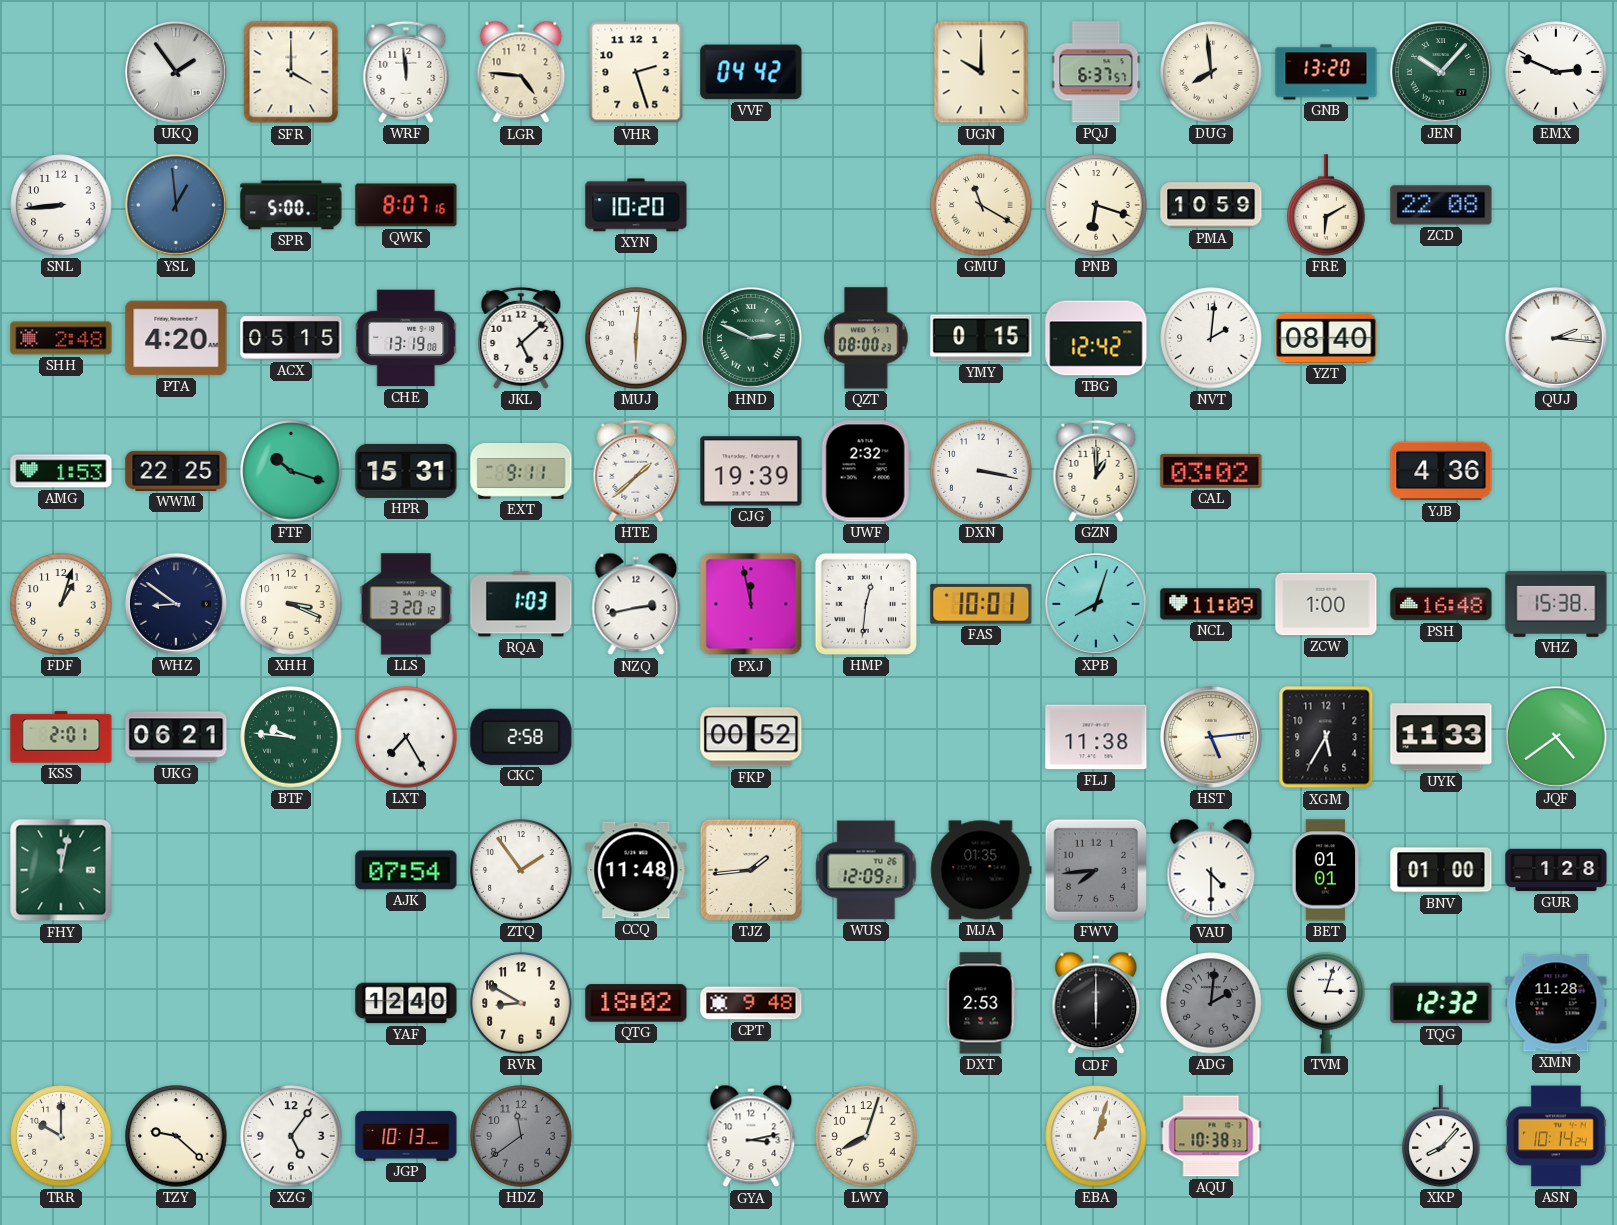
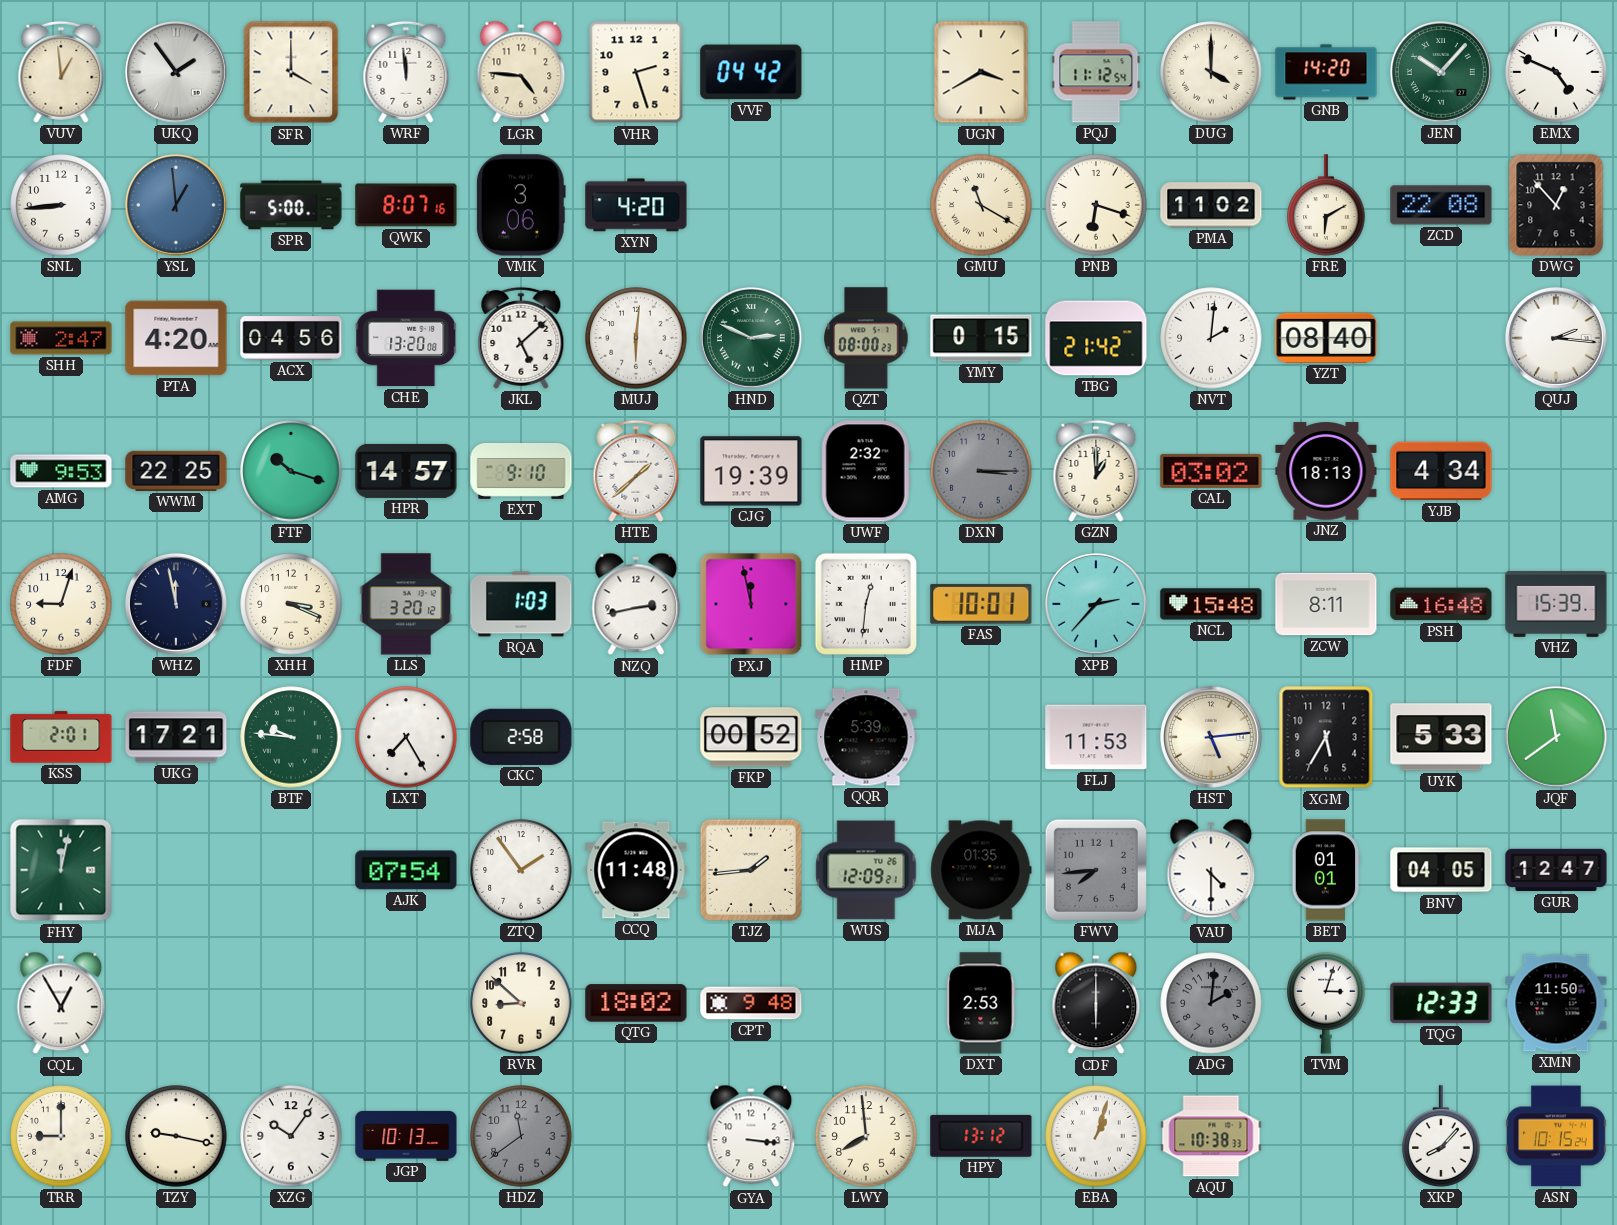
VUV: none -> 12:59
UGN: 10:00 -> 3:40
PQJ: 6:37 -> 11:12
DUG: 7:59 -> 4:00
GNB: 13:20 -> 14:20
EMX: 2:49 -> 4:49
VMK: none -> 3:06
XYN: 10:20 -> 4:20
PMA: 10:59 -> 11:02
DWG: none -> 12:53
SHH: 2:48 -> 2:47
ACX: 05:15 -> 04:56
CHE: 13:19 -> 13:20
TBG: 12:42 -> 21:42
AMG: 1:53 -> 9:53
HPR: 15:31 -> 14:57
EXT: 9:11 -> 9:10
DXN: 3:17 -> 3:15
DXN dial: white -> grey
JNZ: none -> 18:13
YJB: 4:36 -> 4:34
FDF: 1:03 -> 9:03
WHZ: 8:51 -> 11:58
XPB: 8:03 -> 2:37
NCL: 11:09 -> 15:48
ZCW: 1:00 -> 8:11
VHZ: 15:38 -> 15:39
UKG: 06:21 -> 17:21
QQR: none -> 5:39
FLJ: 11:38 -> 11:53
UYK: 11:33 -> 5:33
JQF: 4:39 -> 11:39
BNV: 01:00 -> 04:05
GUR: 1:28 -> 12:47
CQL: none -> 12:55
YAF: 12:40 -> none
RVR: 8:50 -> 8:52
TQG: 12:32 -> 12:33
XMN: 11:28 -> 11:50
TRR: 10:00 -> 9:00
TZY: 9:22 -> 9:17
XZG: 5:06 -> 10:06
GYA: 3:13 -> 3:16
LWY: 8:03 -> 7:59
HPY: none -> 13:12
ASN: 10:14 -> 10:15
